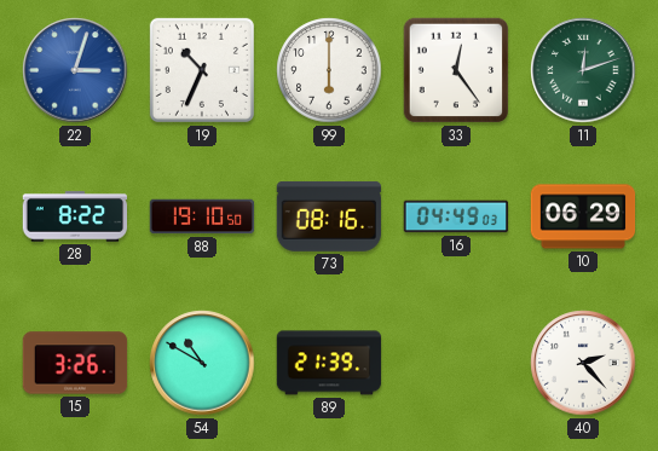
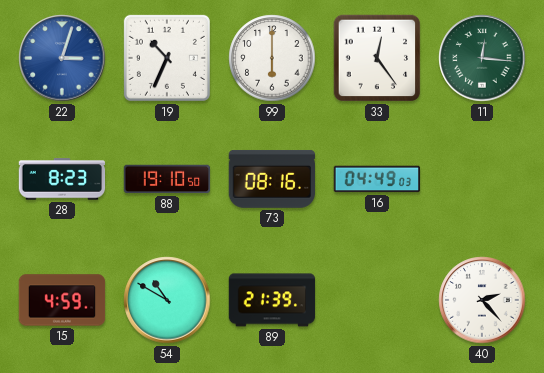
11: 12:12 -> 12:16
28: 8:22 -> 8:23
10: 06:29 -> none
15: 3:26 -> 4:59
